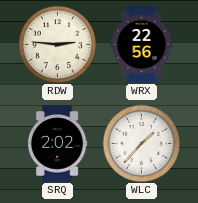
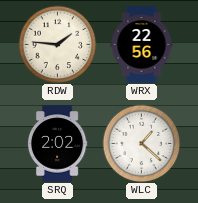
RDW: 2:46 -> 1:46
WLC: 1:37 -> 1:22
